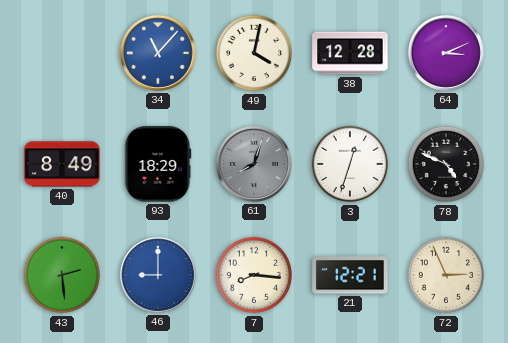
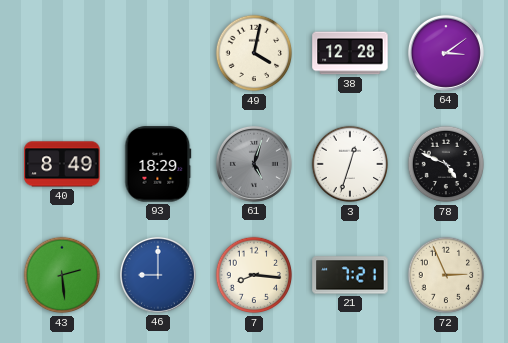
34: 11:07 -> none
64: 3:11 -> 3:09
61: 8:03 -> 5:03
21: 12:21 -> 7:21
